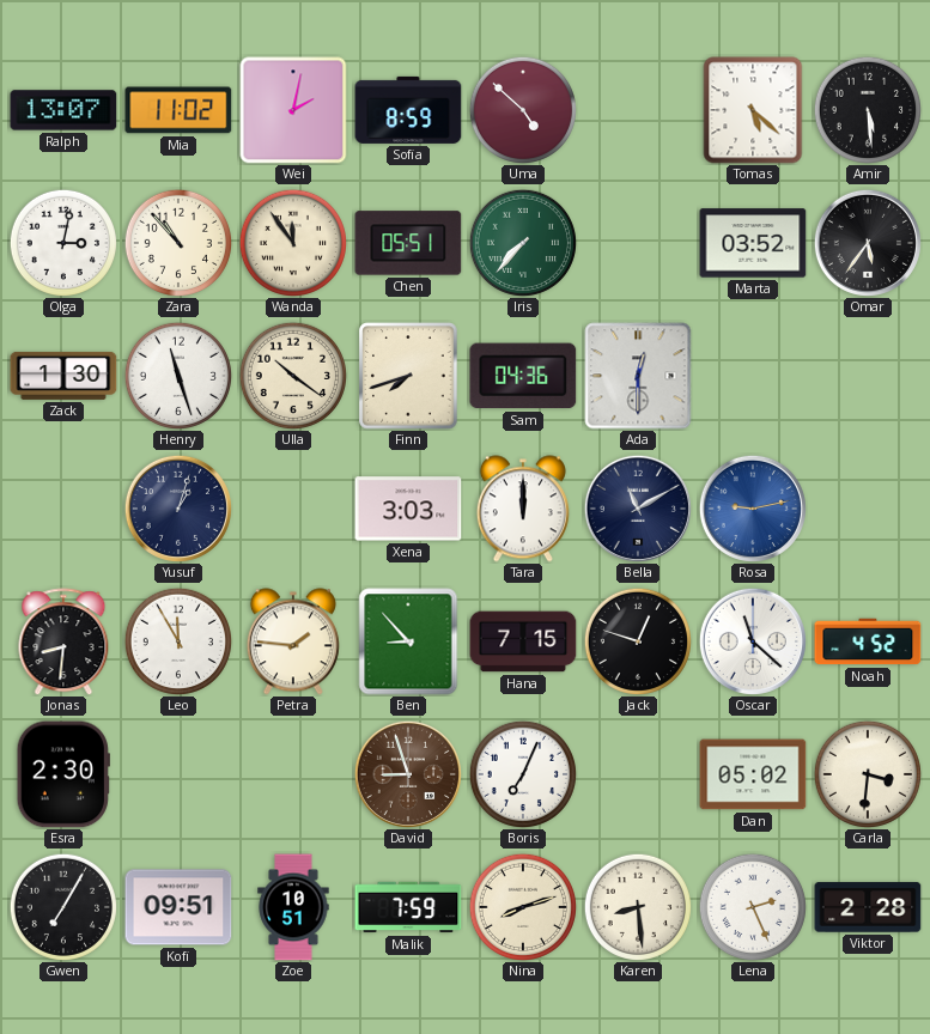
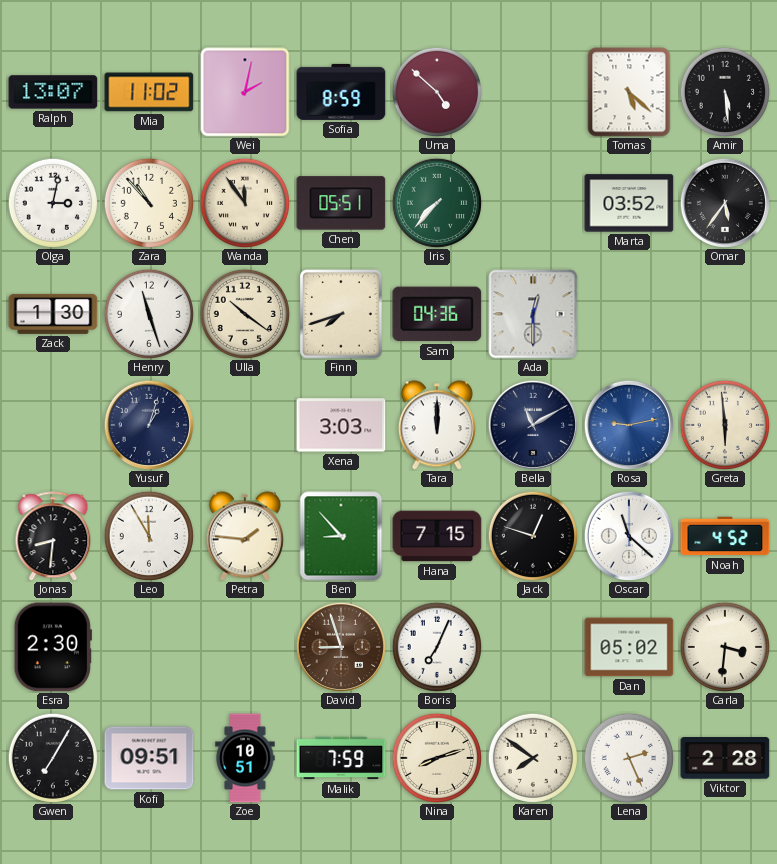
Greta: none -> 5:59
Karen: 8:29 -> 7:51
